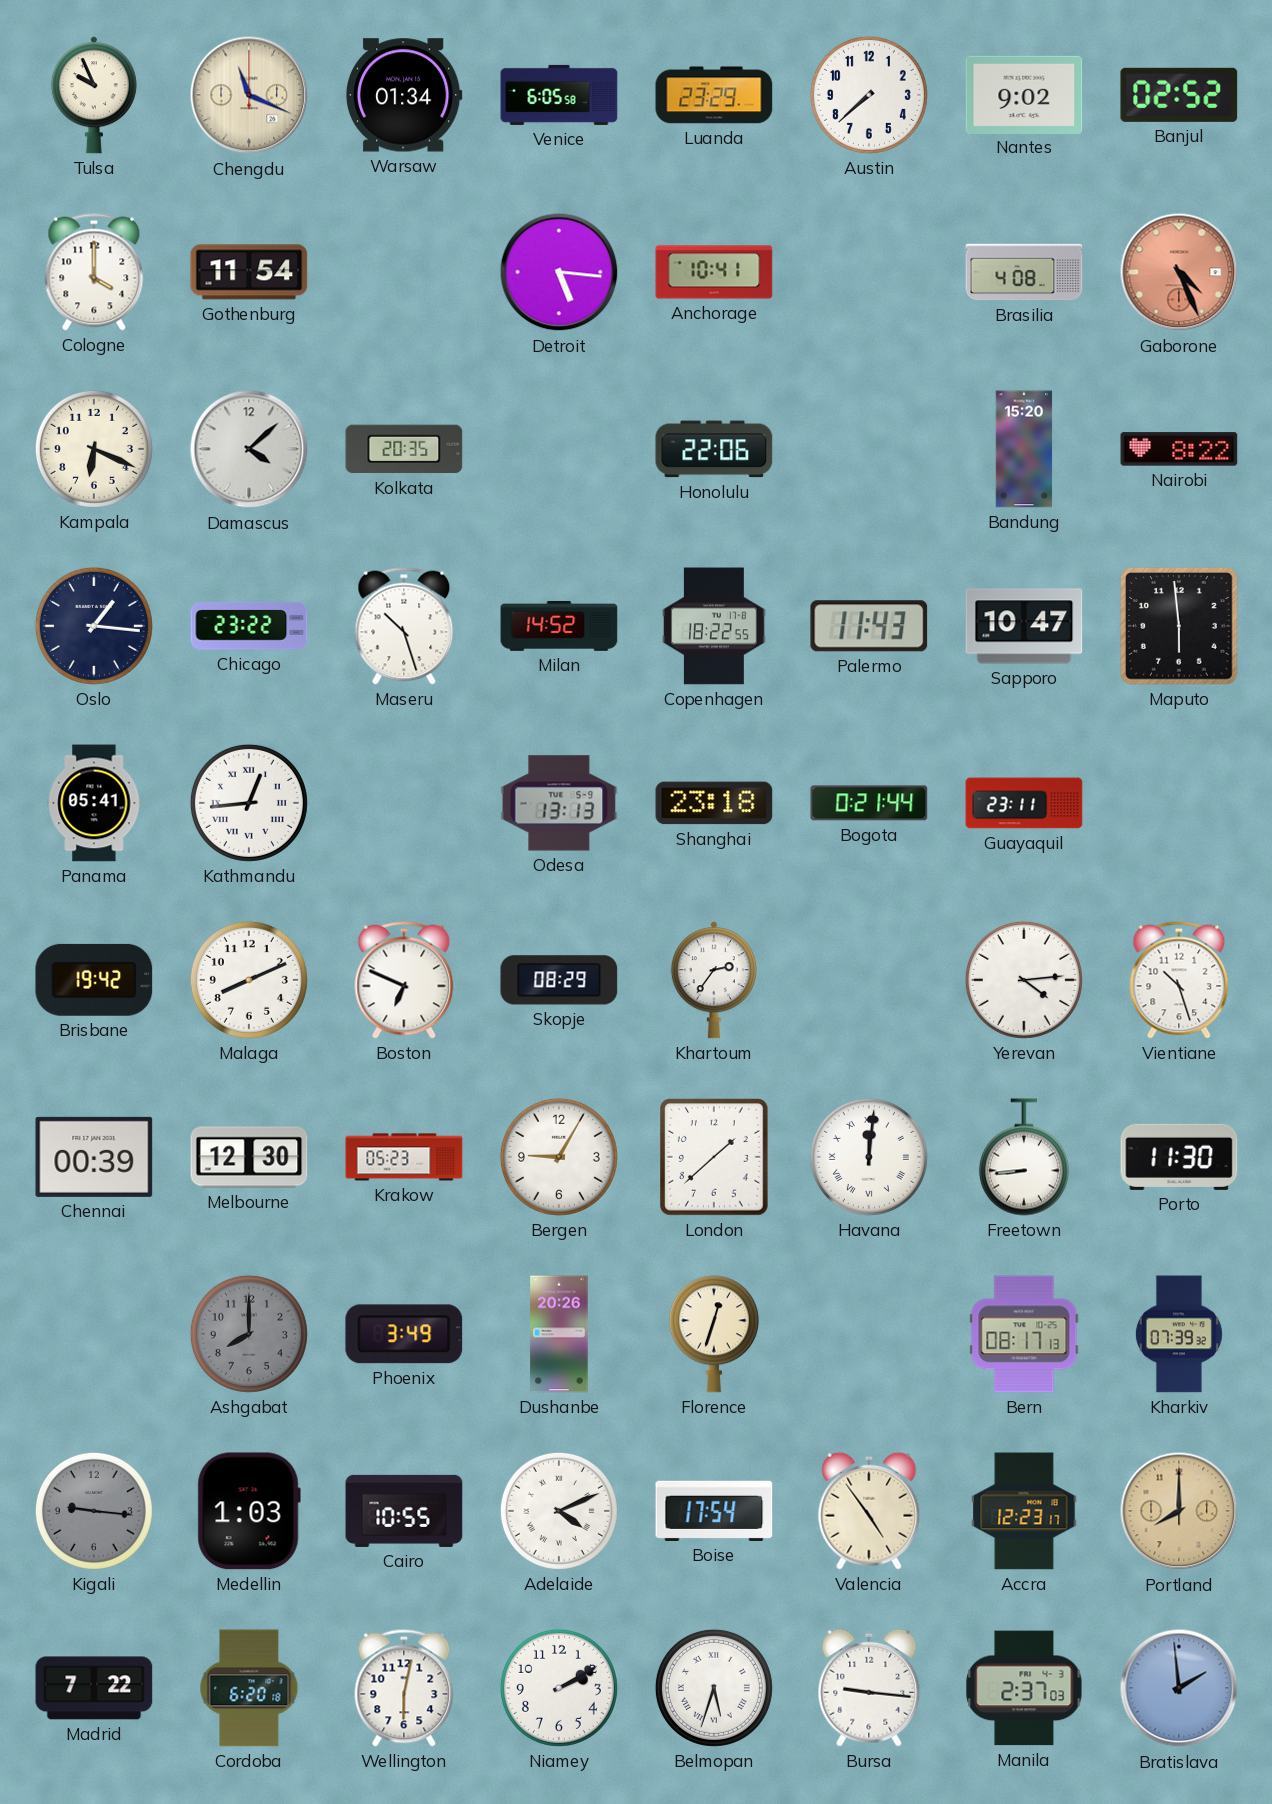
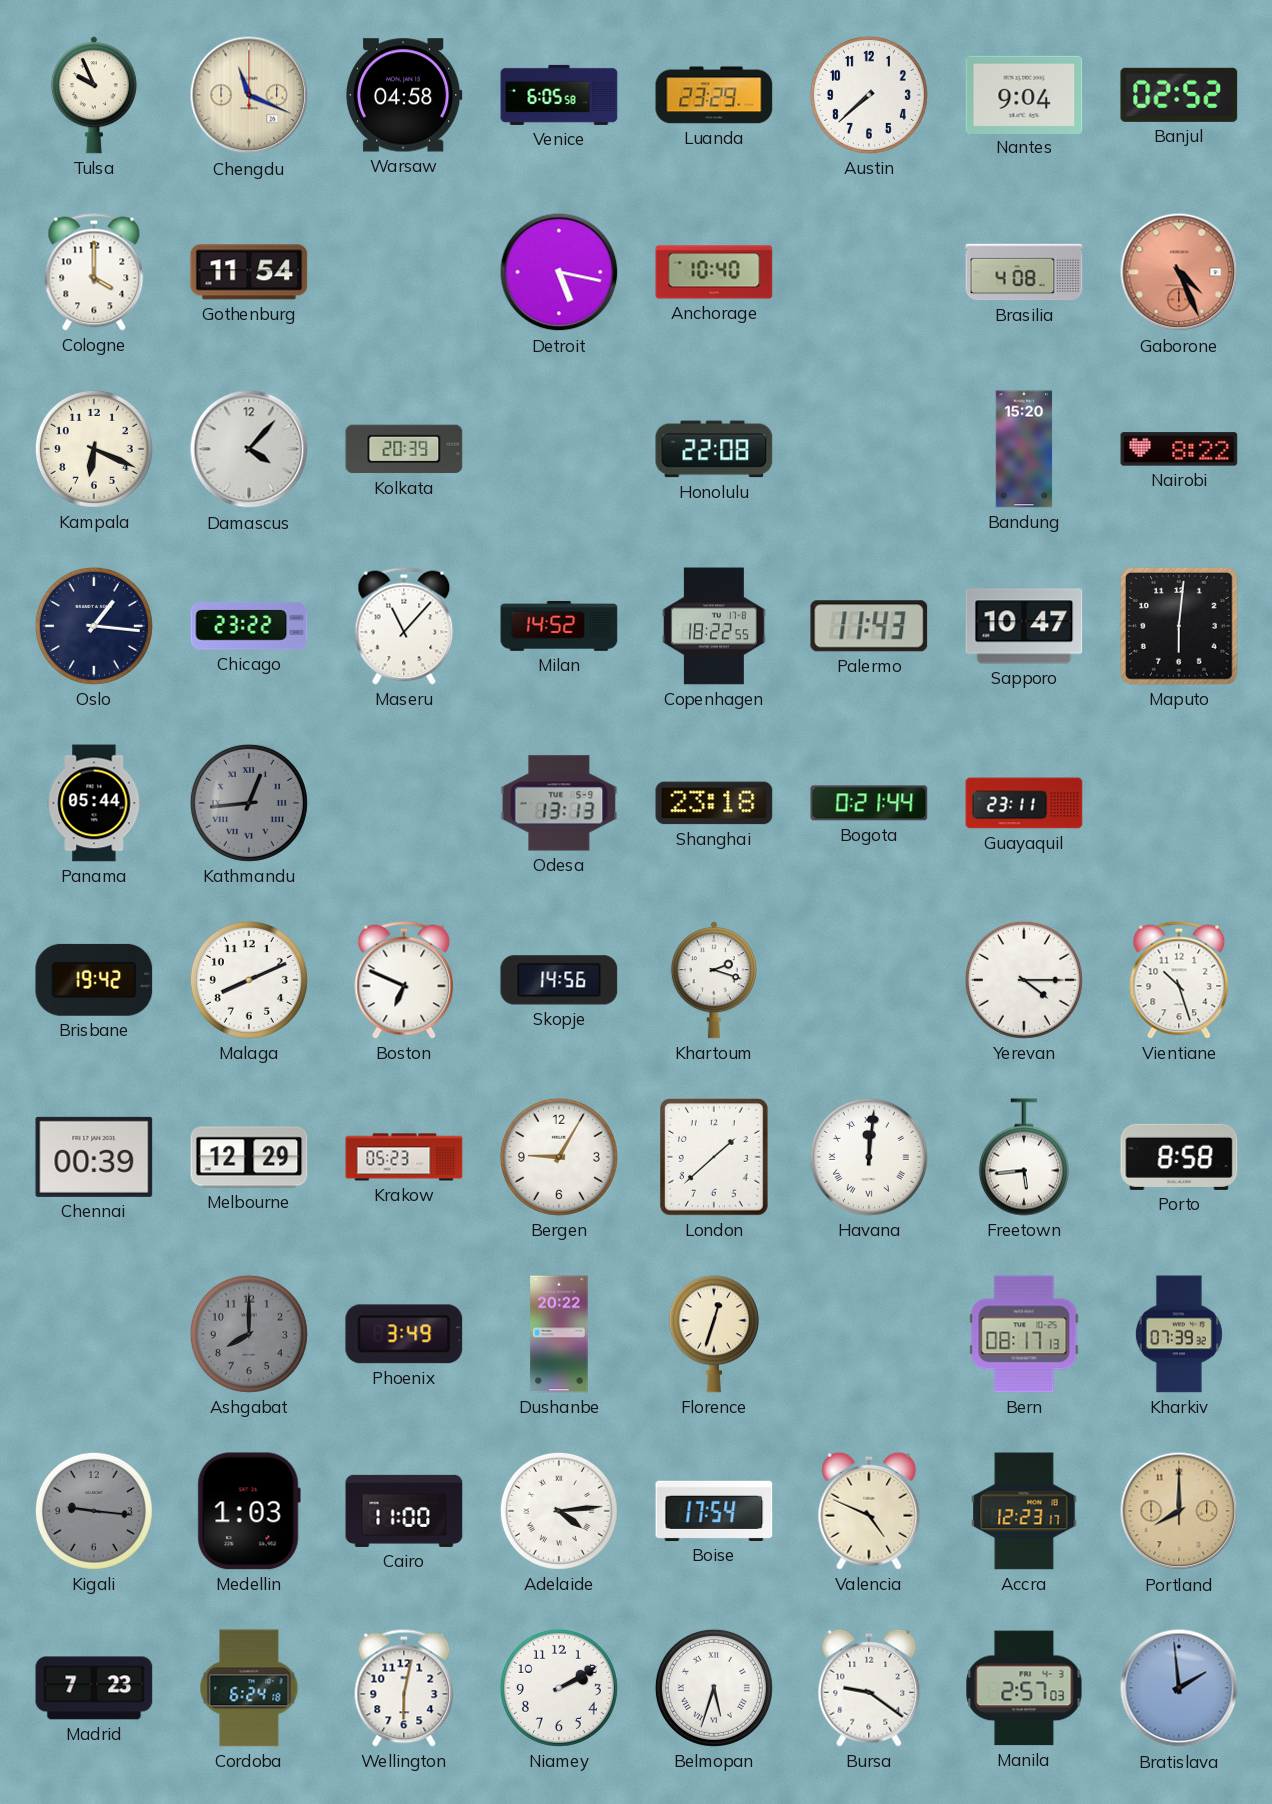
Warsaw: 01:34 -> 04:58
Nantes: 9:02 -> 9:04
Detroit: 5:16 -> 5:17
Anchorage: 10:41 -> 10:40
Damascus: 4:08 -> 4:07
Kolkata: 20:35 -> 20:39
Honolulu: 22:06 -> 22:08
Maseru: 10:27 -> 11:07
Maputo: 5:59 -> 6:01
Panama: 05:41 -> 05:44
Kathmandu dial: white -> grey
Skopje: 08:29 -> 14:56
Khartoum: 2:36 -> 2:18
Yerevan: 4:14 -> 4:15
Melbourne: 12:30 -> 12:29
Freetown: 8:44 -> 5:44
Porto: 11:30 -> 8:58
Dushanbe: 20:26 -> 20:22
Cairo: 10:55 -> 11:00
Adelaide: 4:11 -> 4:14
Valencia: 4:54 -> 4:49
Madrid: 7:22 -> 7:23
Cordoba: 6:20 -> 6:24
Bursa: 9:16 -> 9:21
Manila: 2:37 -> 2:57
